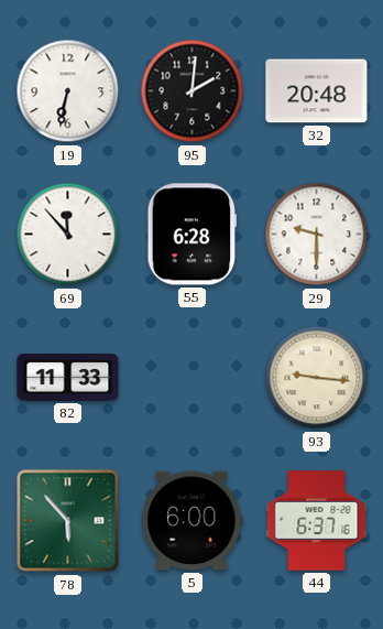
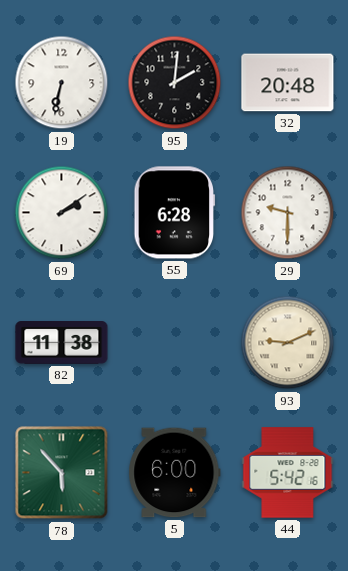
69: 11:53 -> 2:09
82: 11:33 -> 11:38
93: 9:16 -> 9:11
44: 6:37 -> 5:42
